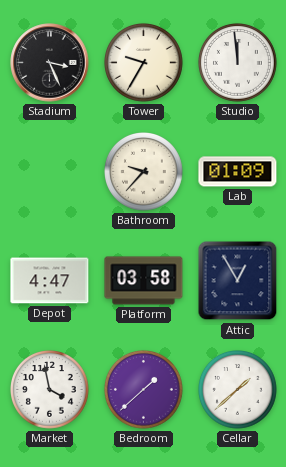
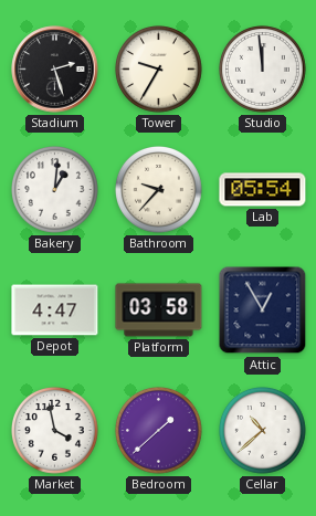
Stadium: 3:26 -> 2:27
Bakery: none -> 1:01
Lab: 01:09 -> 05:54
Cellar: 1:38 -> 10:38
